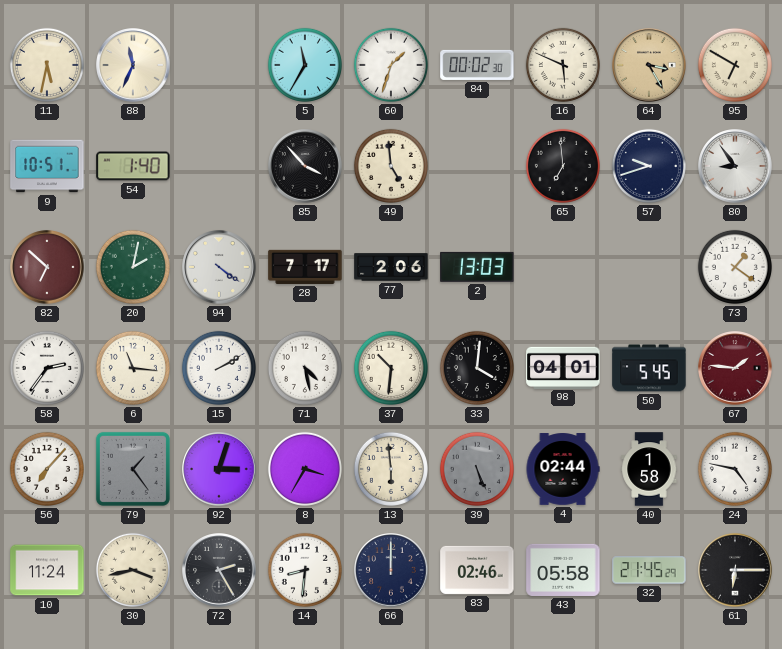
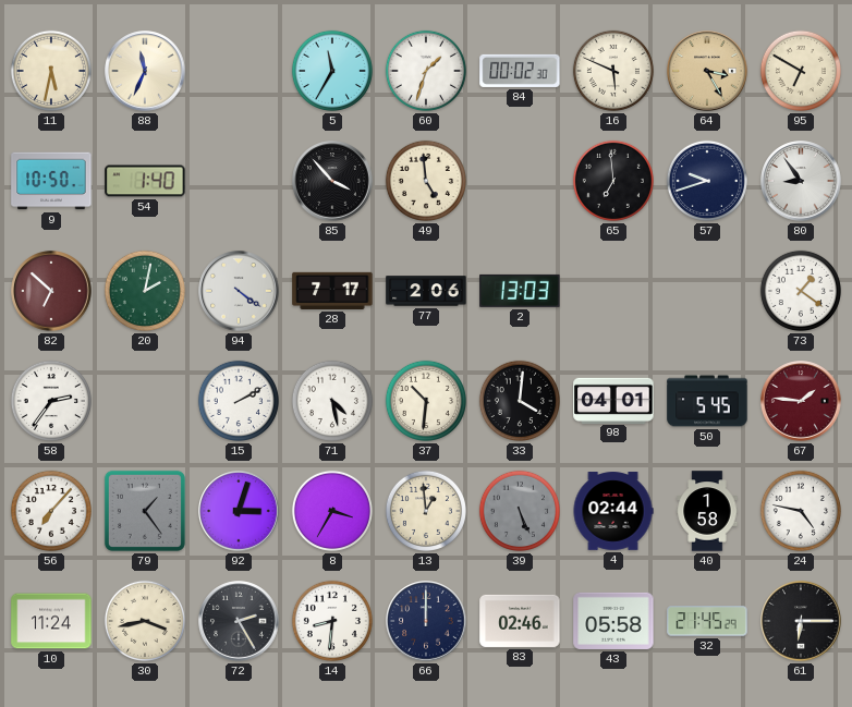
9: 10:51 -> 10:50
6: 11:16 -> none
13: 5:59 -> 12:59
